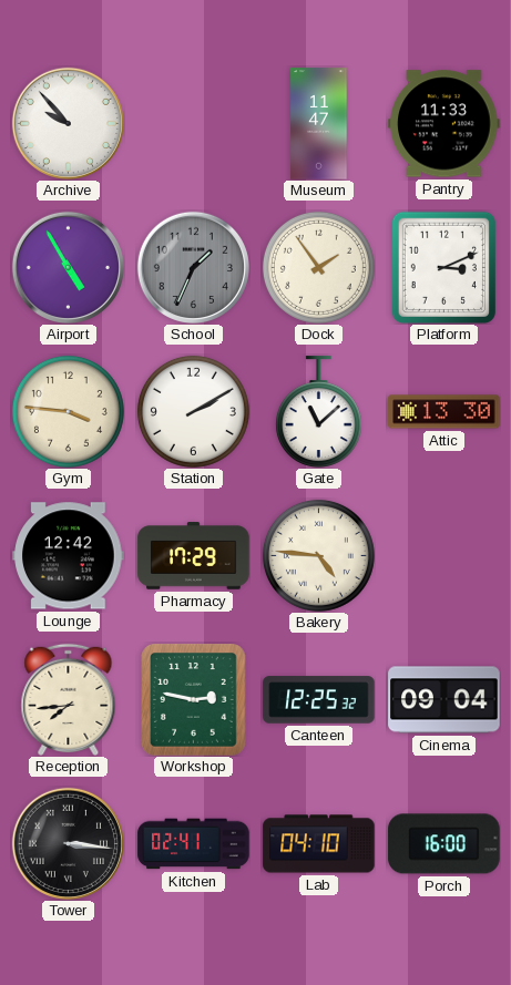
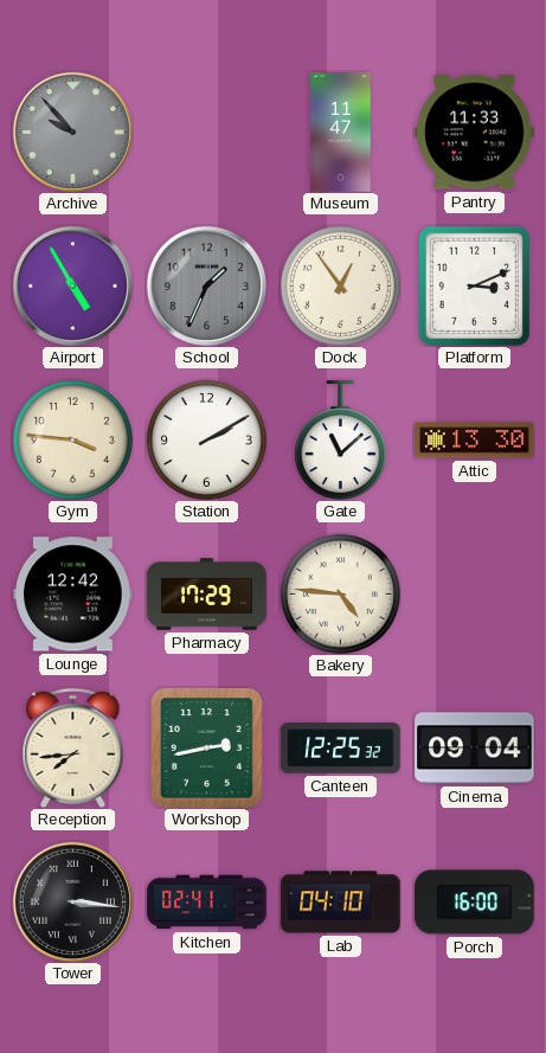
Archive dial: white -> grey
Dock: 1:54 -> 12:54
Workshop: 2:47 -> 2:43
